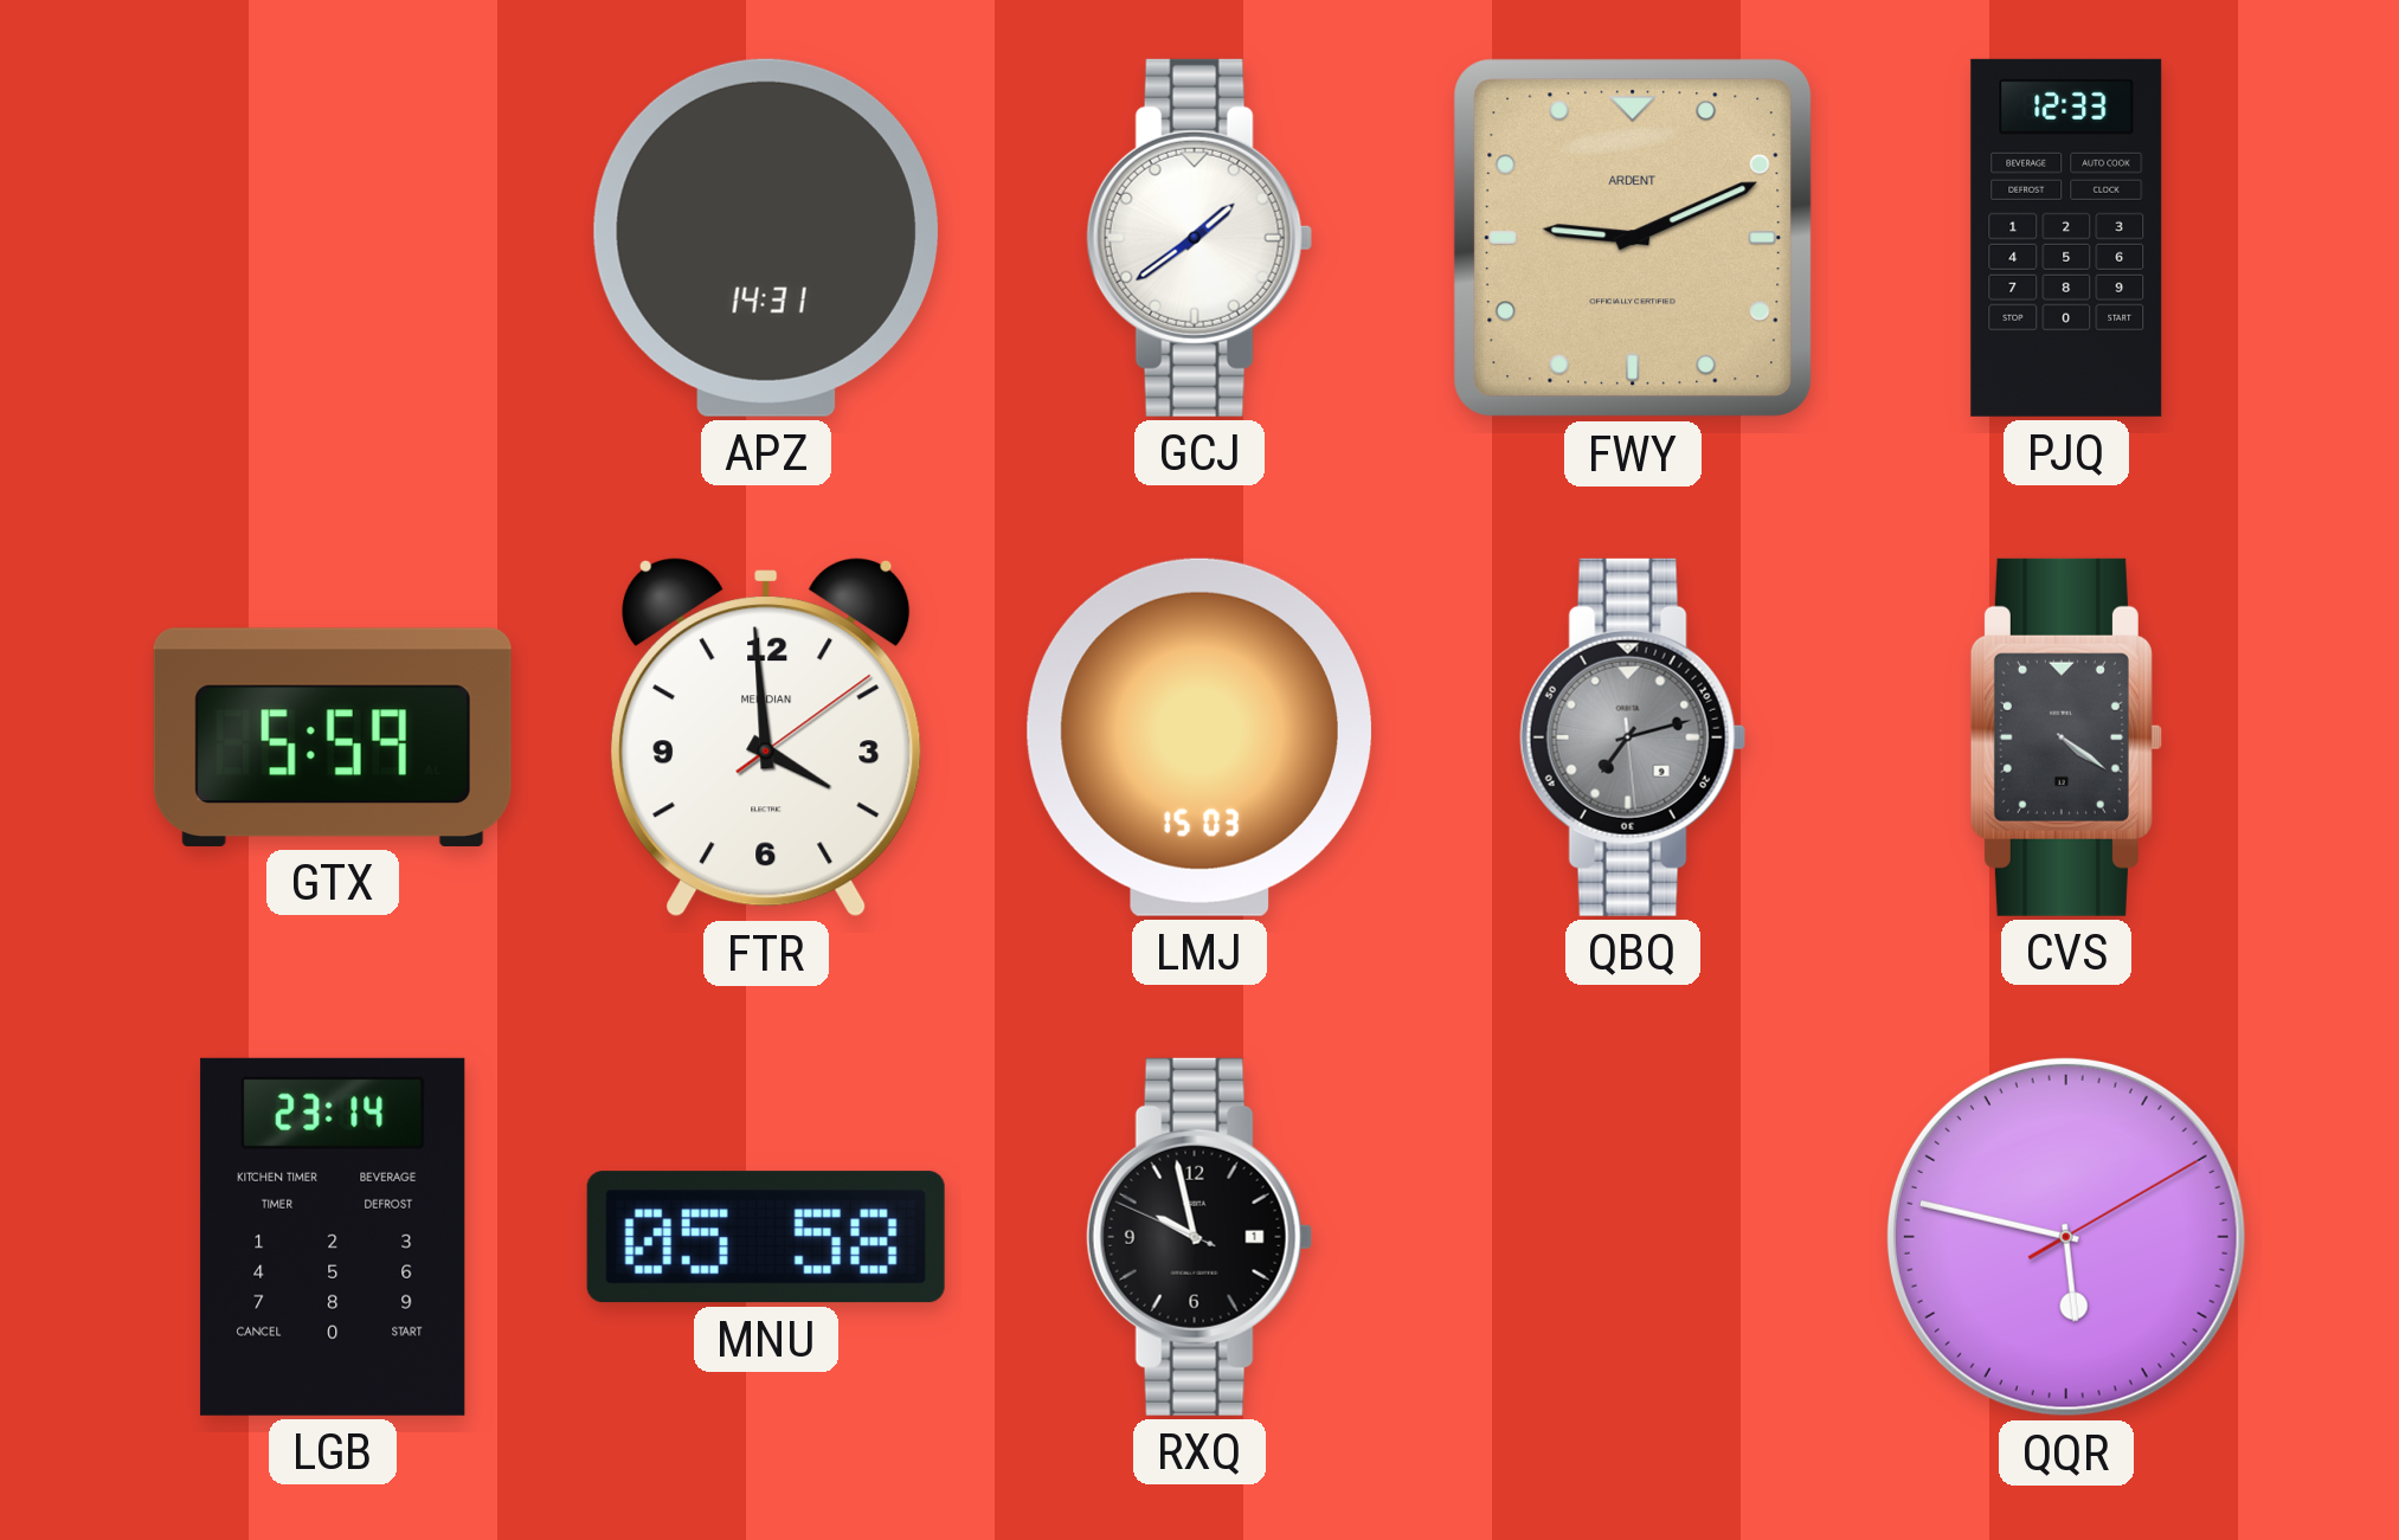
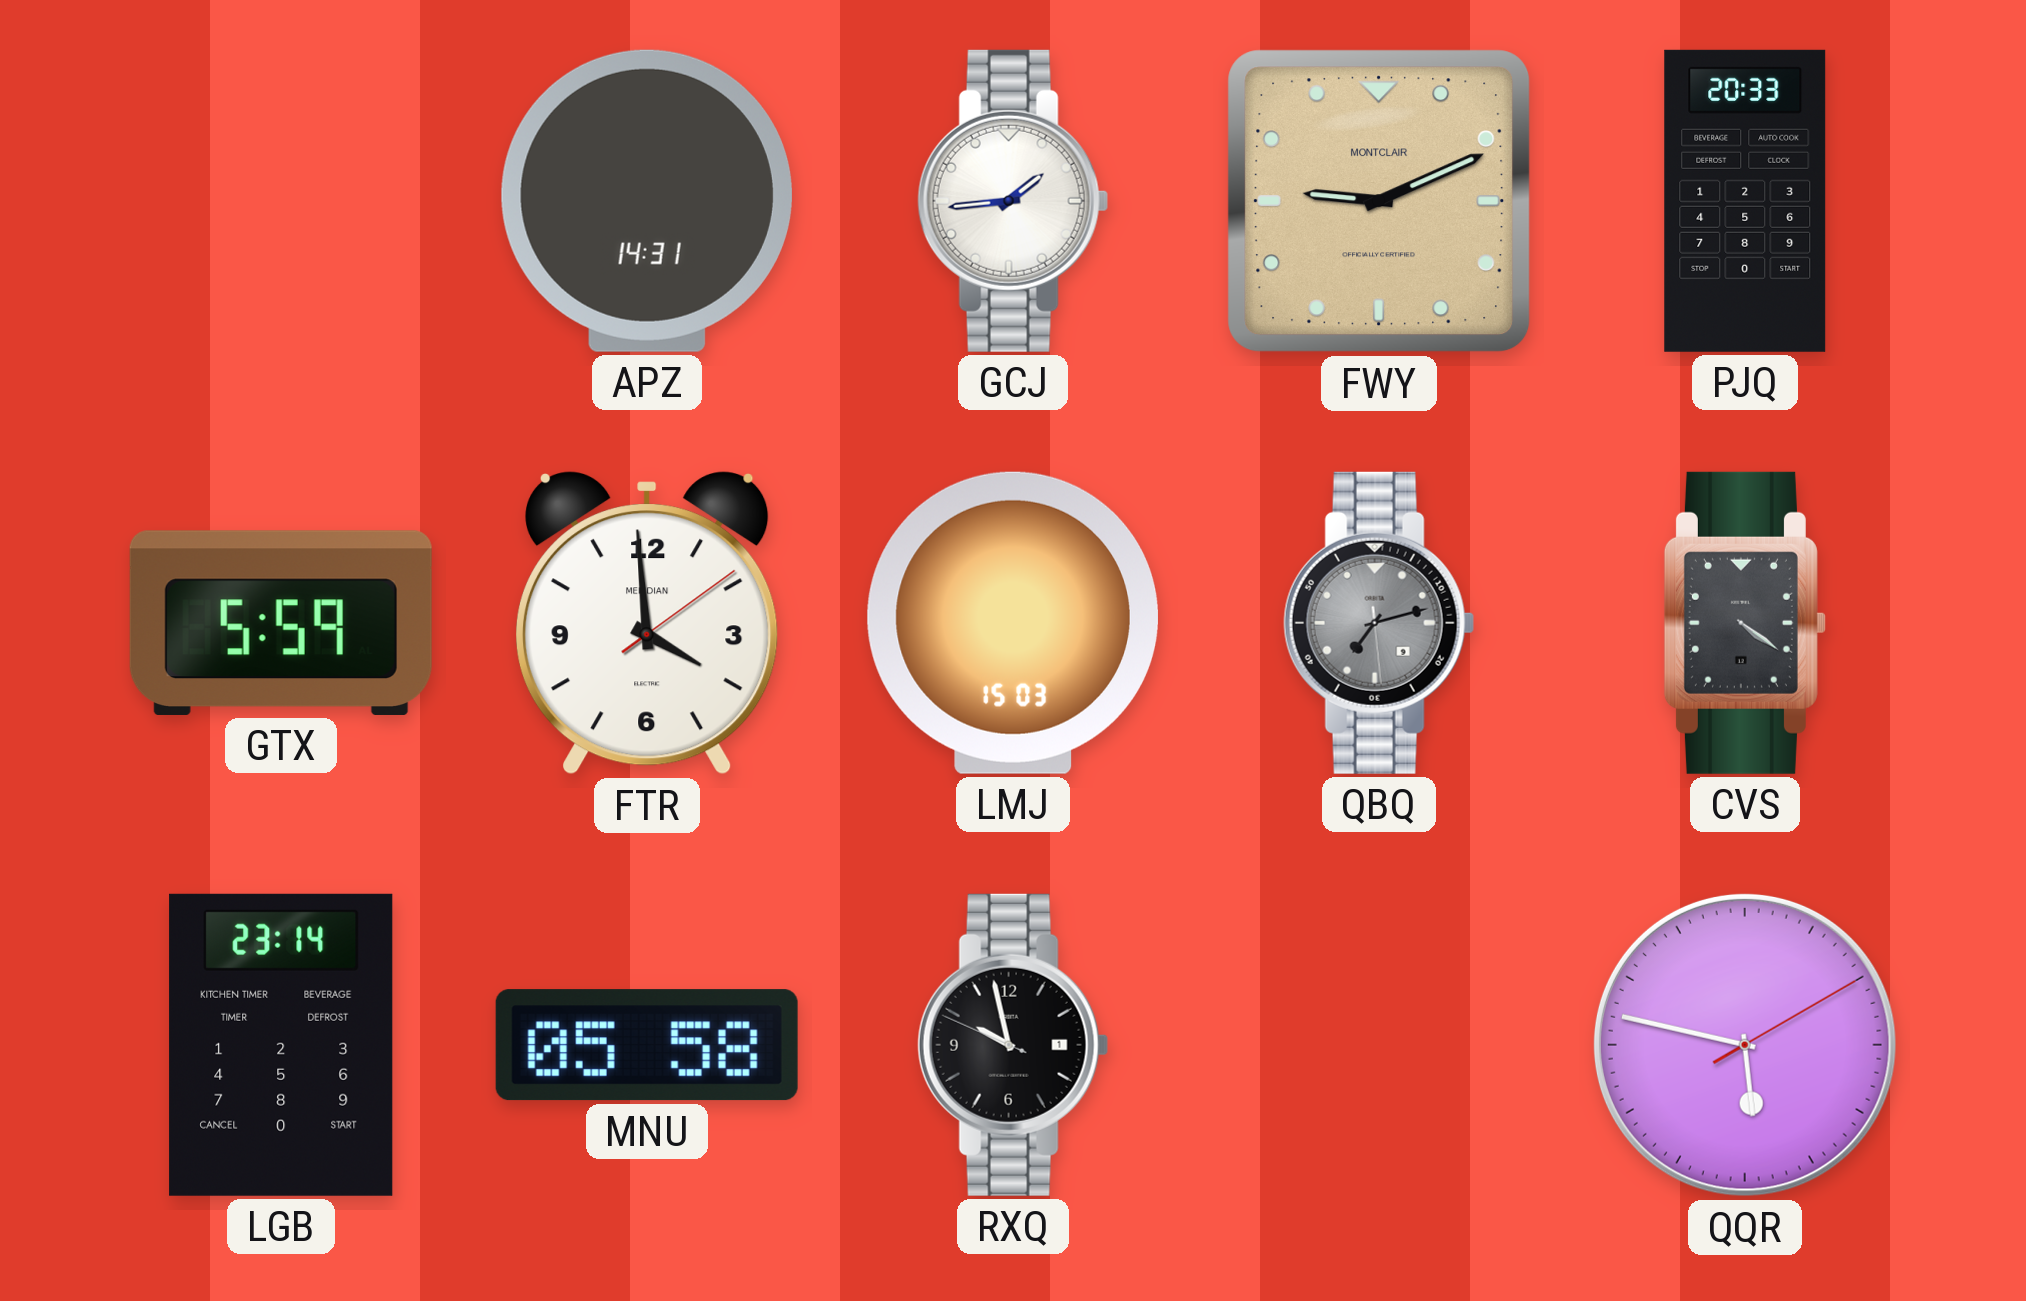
GCJ: 1:39 -> 1:44
FWY brand: ARDENT -> MONTCLAIR
PJQ: 12:33 -> 20:33
